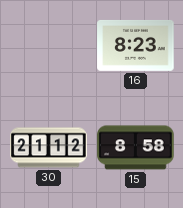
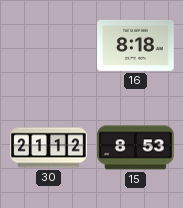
16: 8:23 -> 8:18
15: 8:58 -> 8:53
